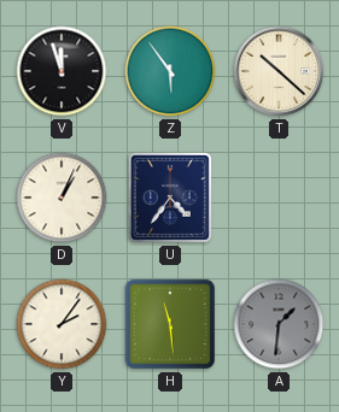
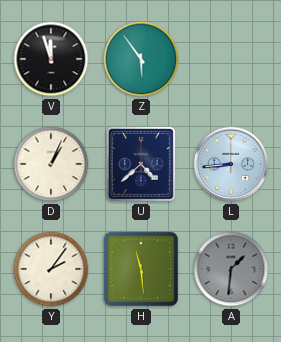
T: 10:22 -> none
U: 4:36 -> 4:38
L: none -> 8:44
